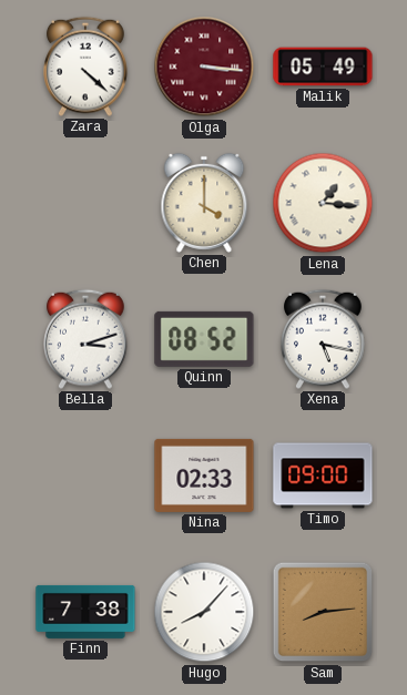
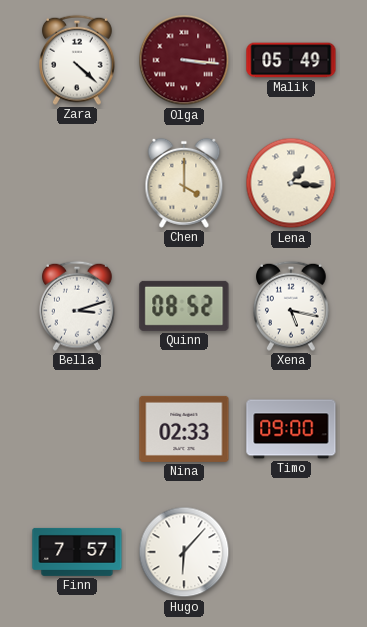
Finn: 7:38 -> 7:57
Hugo: 8:07 -> 6:07
Sam: 8:14 -> none
